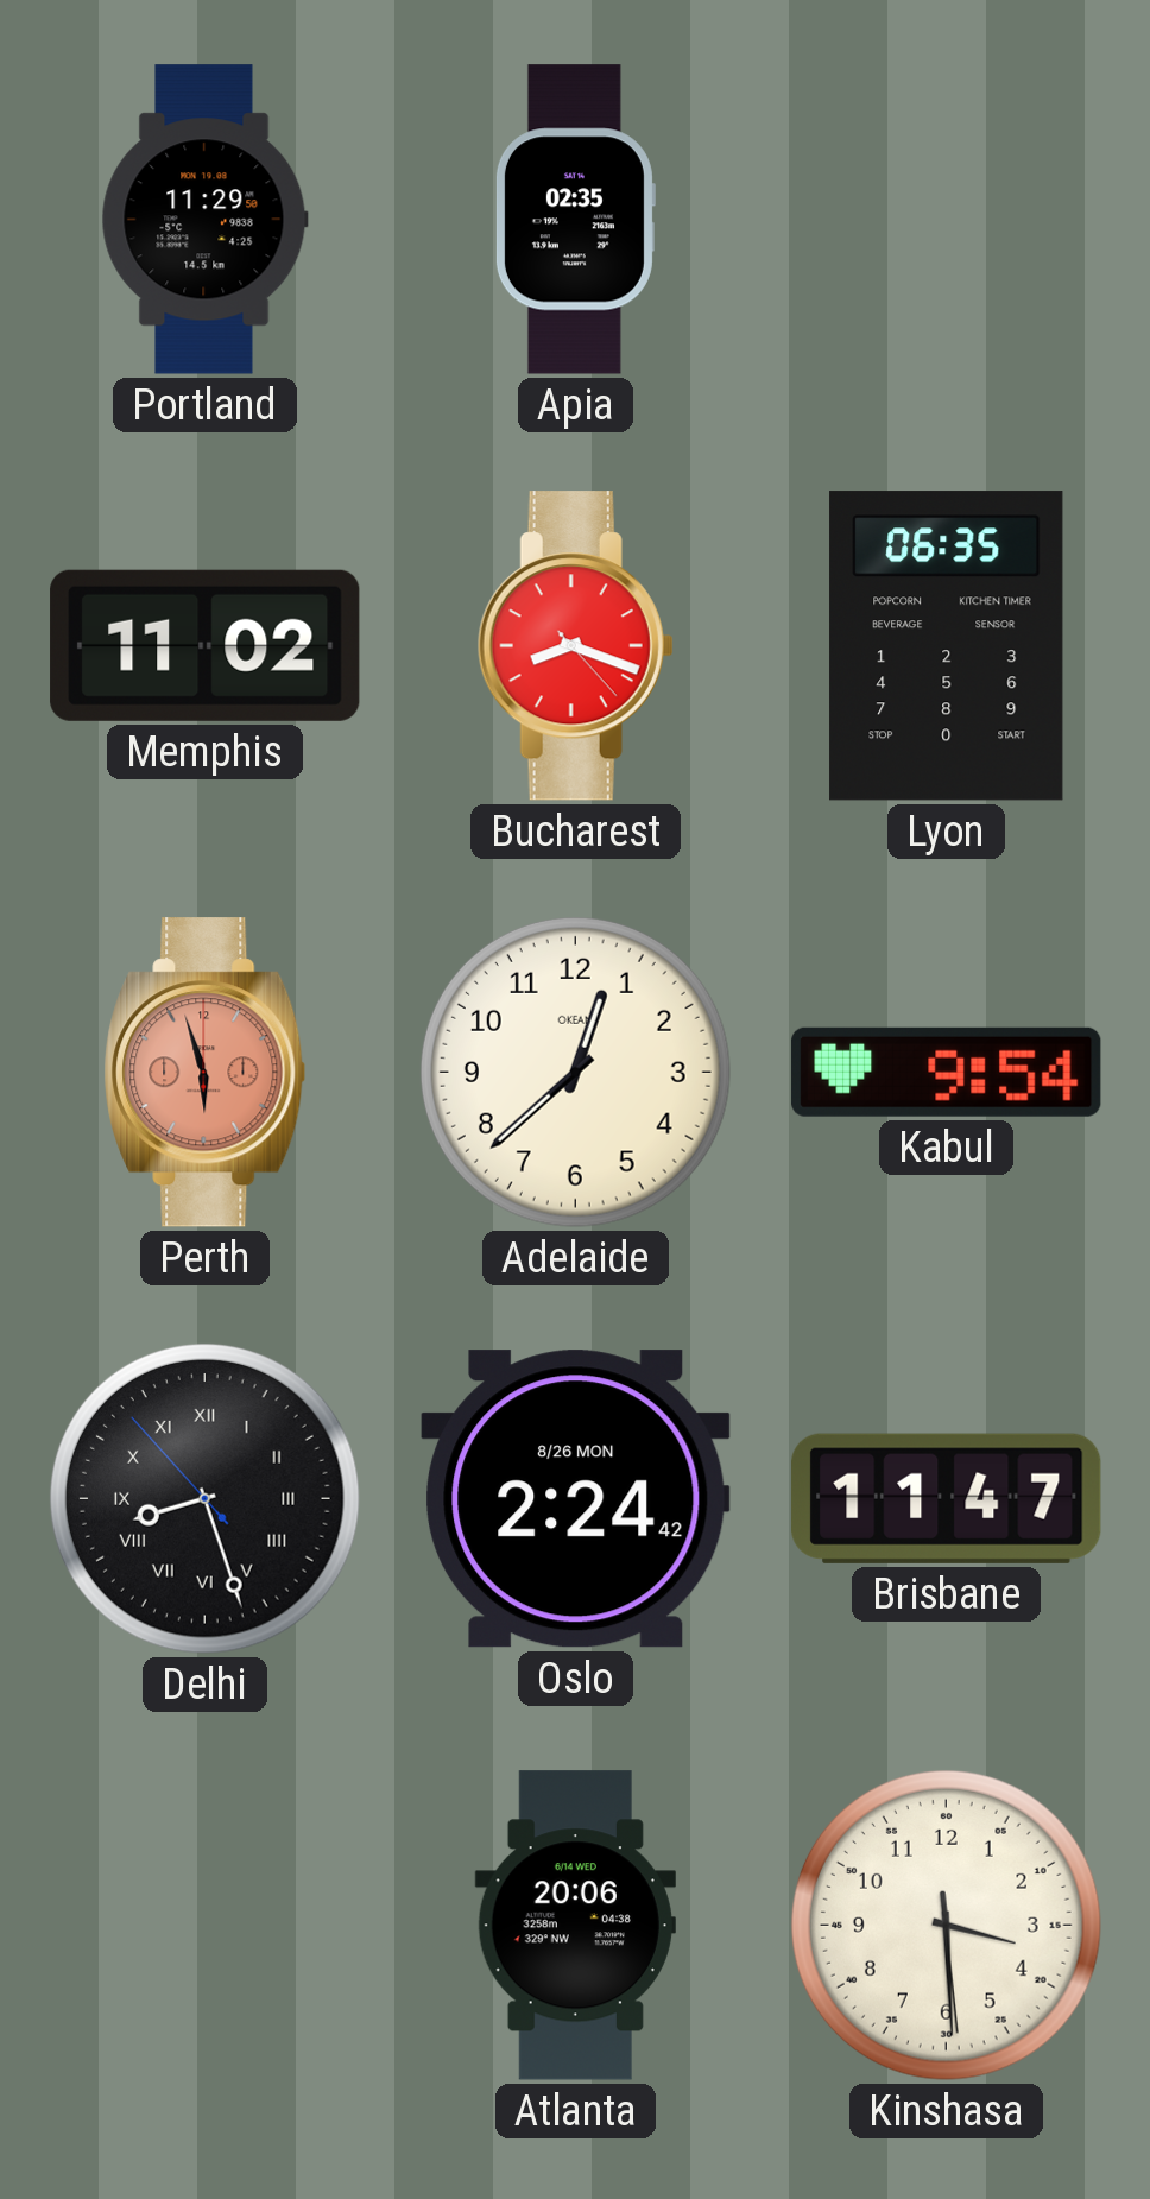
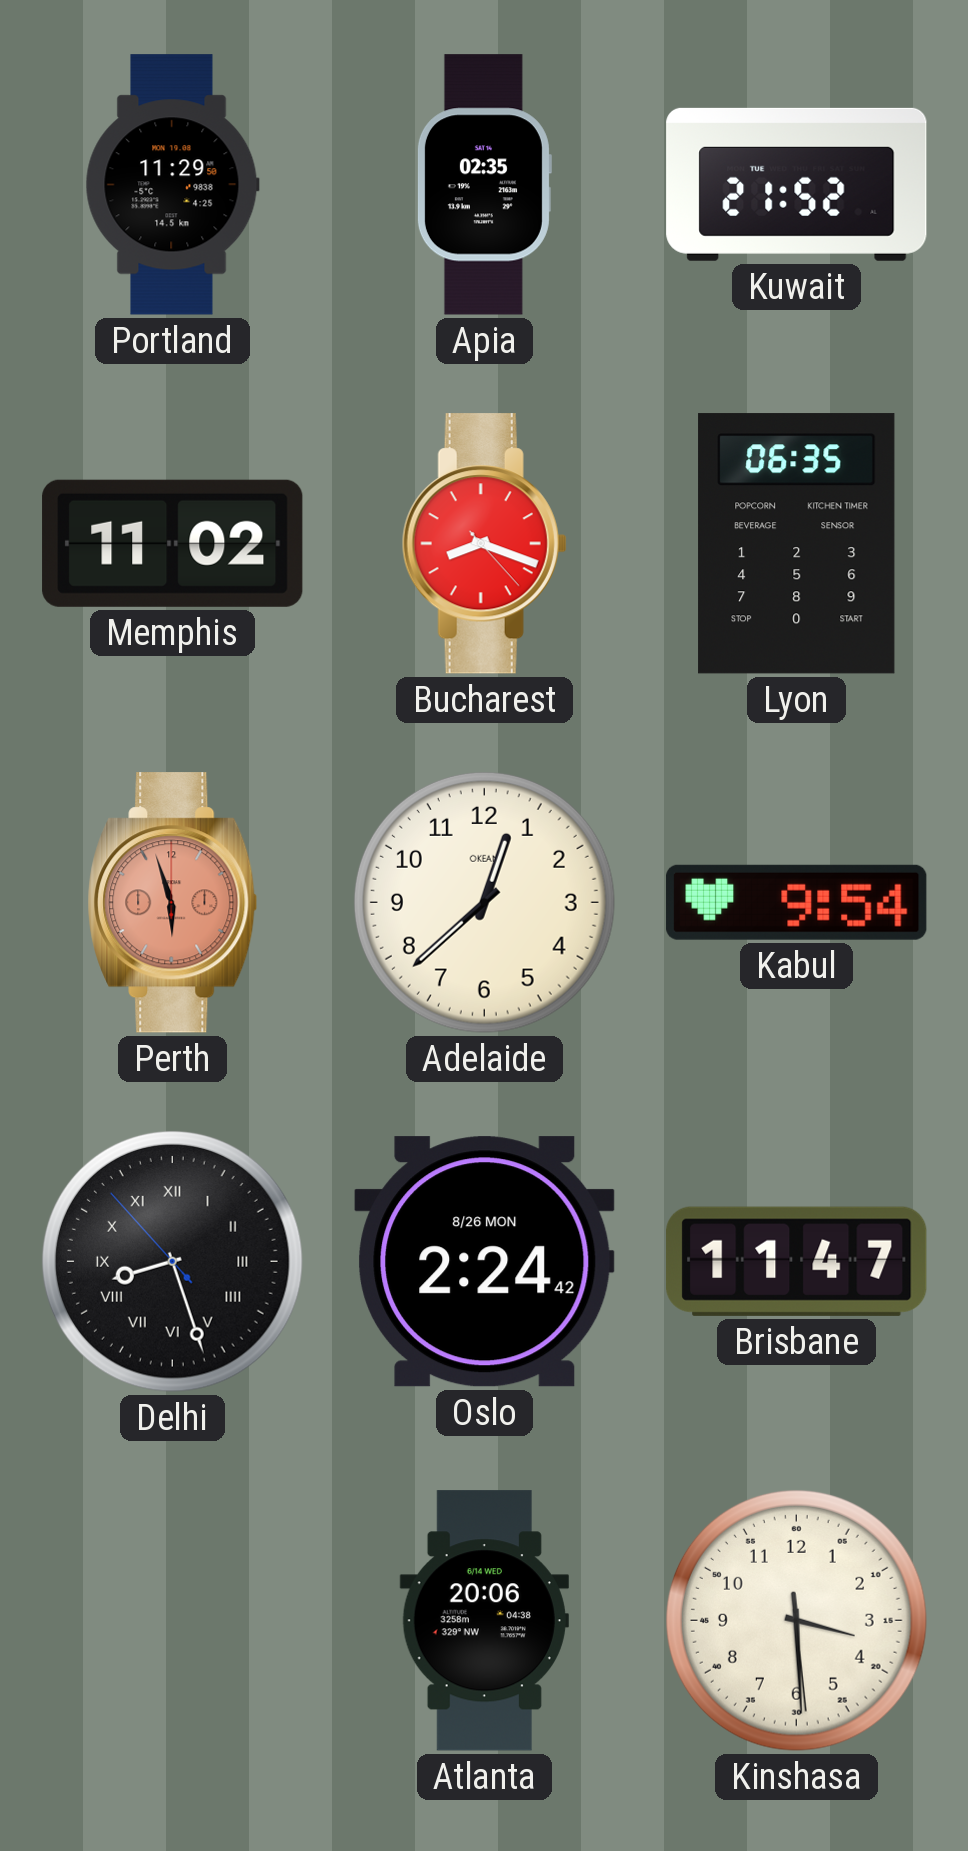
Kuwait: none -> 21:52
